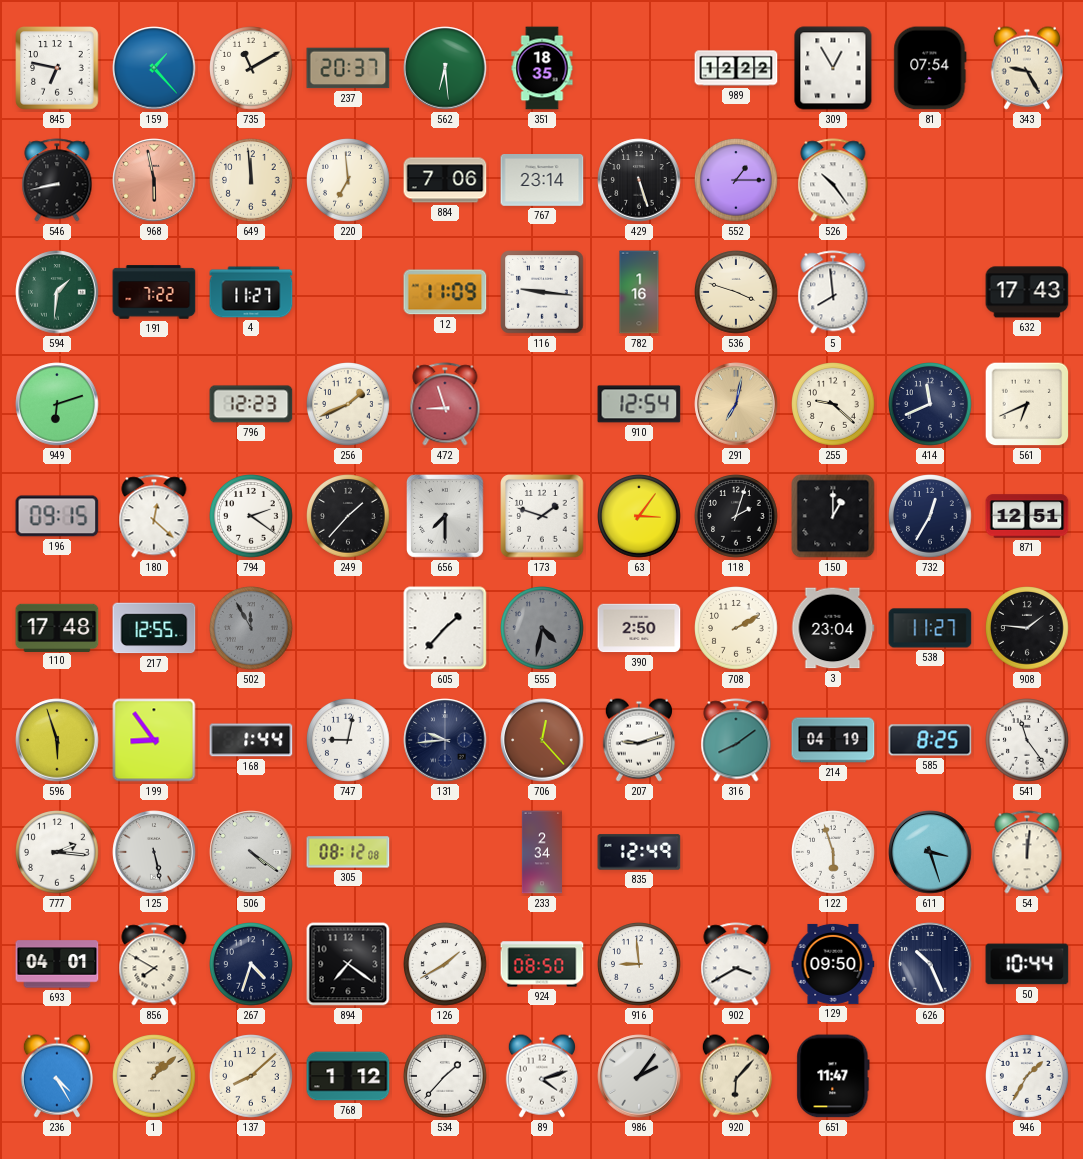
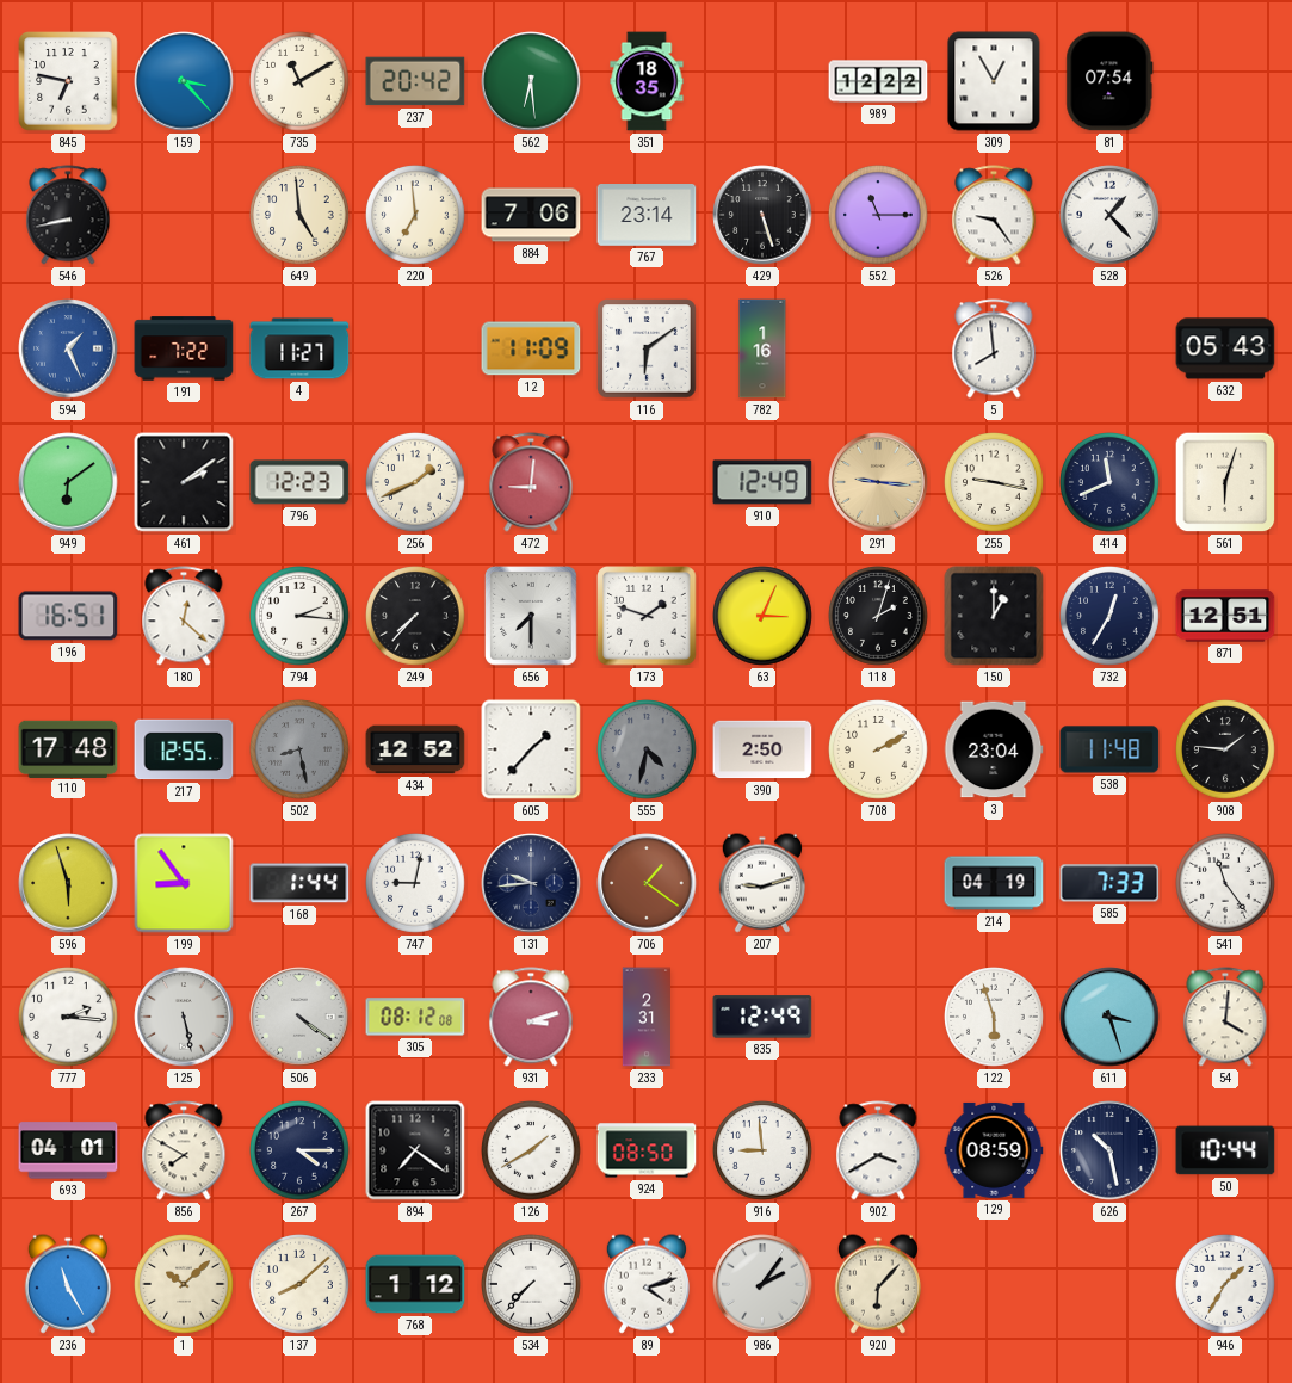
159: 1:23 -> 3:23
237: 20:37 -> 20:42
343: 9:25 -> none
968: 5:58 -> none
649: 11:59 -> 4:59
552: 1:15 -> 11:15
526: 10:24 -> 9:24
528: none -> 1:23
594: 1:31 -> 1:26
594 dial: green -> blue
116: 9:16 -> 6:09
536: 3:48 -> none
632: 17:43 -> 05:43
949: 6:12 -> 6:09
461: none -> 2:09
472: 8:57 -> 9:01
910: 12:54 -> 12:49
291: 7:02 -> 9:16
255: 9:22 -> 9:17
561: 6:41 -> 6:03
196: 09:15 -> 16:51
794: 2:21 -> 2:16
249: 1:37 -> 7:37
63: 3:06 -> 3:04
502: 11:55 -> 8:28
434: none -> 12:52
538: 11:27 -> 11:48
706: 12:23 -> 1:21
316: 8:09 -> none
585: 8:25 -> 7:33
931: none -> 3:12
233: 2:34 -> 2:31
54: 12:01 -> 4:01
267: 4:33 -> 4:15
129: 09:50 -> 08:59
626: 10:26 -> 10:28
236: 4:25 -> 11:25
1: 1:08 -> 10:08
534: 1:37 -> 7:37
651: 11:47 -> none
